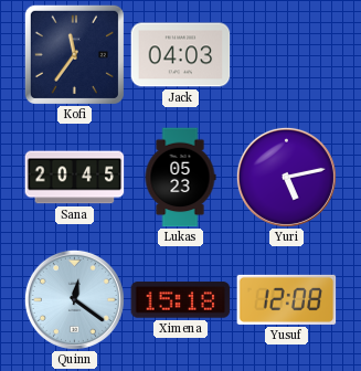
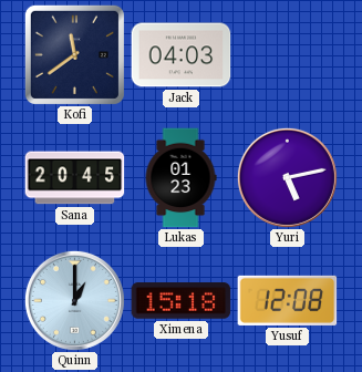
Kofi: 11:36 -> 11:39
Lukas: 05:23 -> 01:23
Quinn: 12:21 -> 1:00
